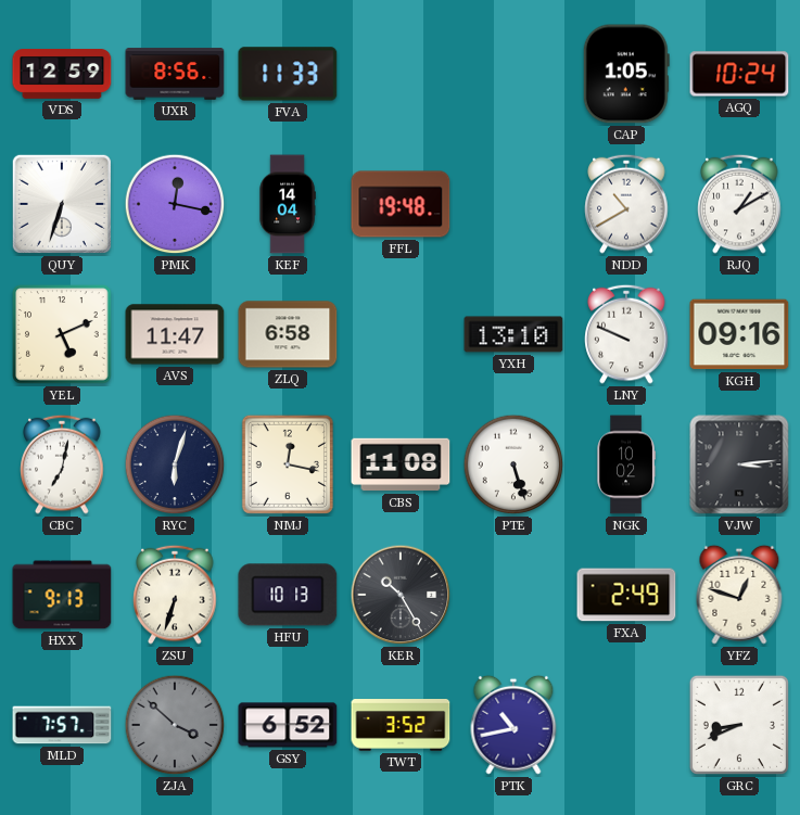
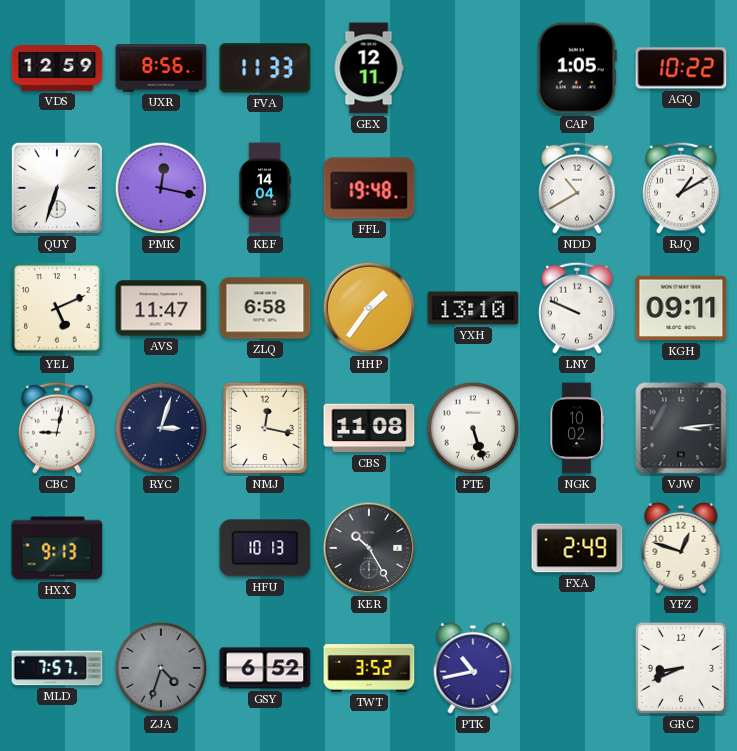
GEX: none -> 12:11
AGQ: 10:24 -> 10:22
HHP: none -> 1:36
KGH: 09:16 -> 09:11
CBC: 7:02 -> 9:02
RYC: 6:03 -> 3:03
ZSU: 6:33 -> none
ZJA: 3:52 -> 4:33
